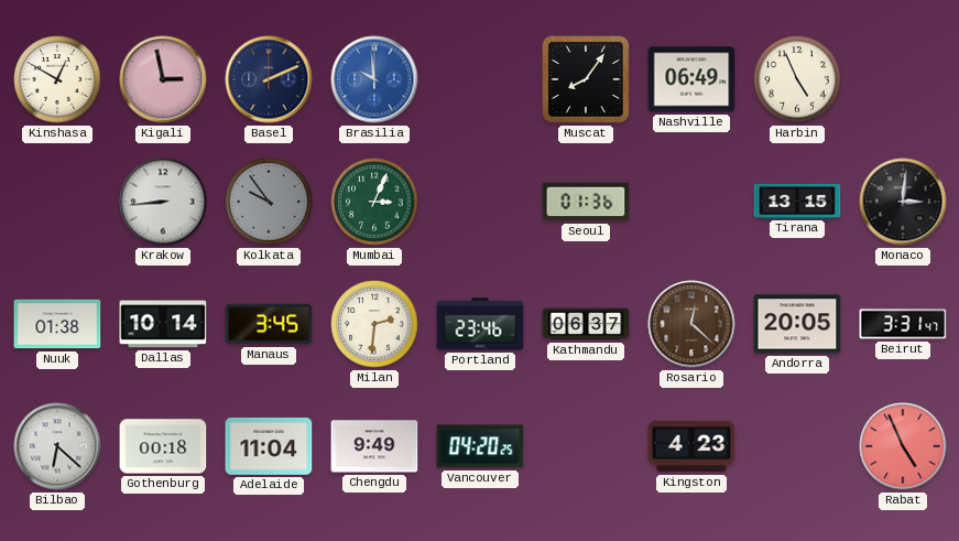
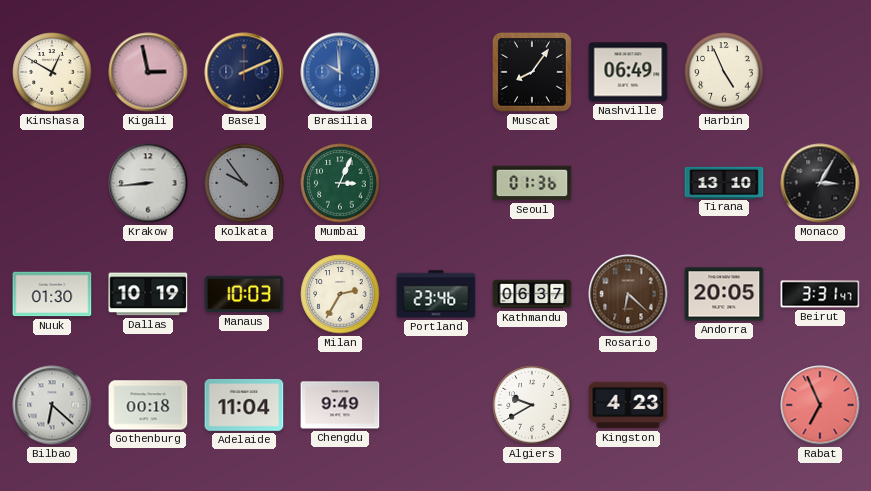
Tirana: 13:15 -> 13:10
Monaco: 3:01 -> 3:05
Nuuk: 01:38 -> 01:30
Dallas: 10:14 -> 10:19
Manaus: 3:45 -> 10:03
Milan: 2:31 -> 2:35
Rosario: 12:22 -> 6:22
Vancouver: 04:20 -> none
Algiers: none -> 9:40
Rabat: 4:56 -> 6:56
